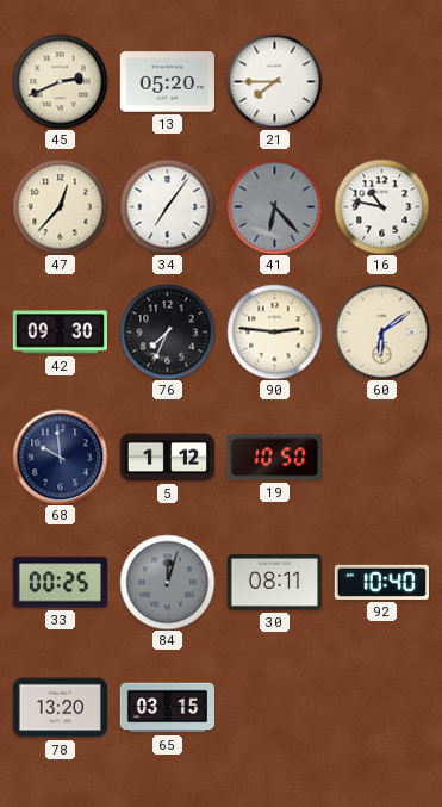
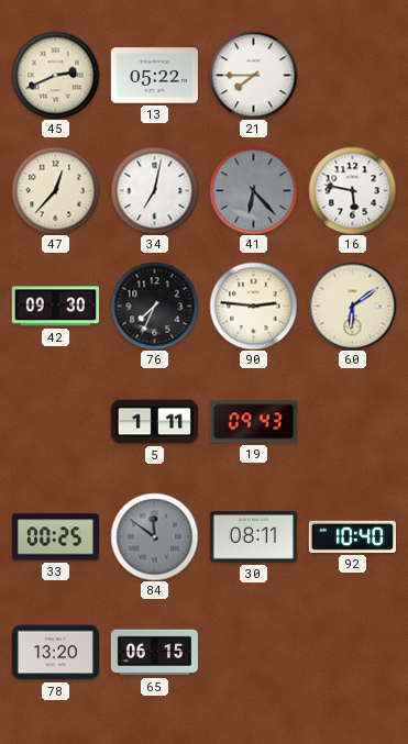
13: 05:20 -> 05:22
34: 7:06 -> 7:02
16: 10:47 -> 5:47
68: 9:59 -> none
5: 1:12 -> 1:11
19: 10:50 -> 09:43
84: 12:03 -> 11:51
65: 03:15 -> 06:15
